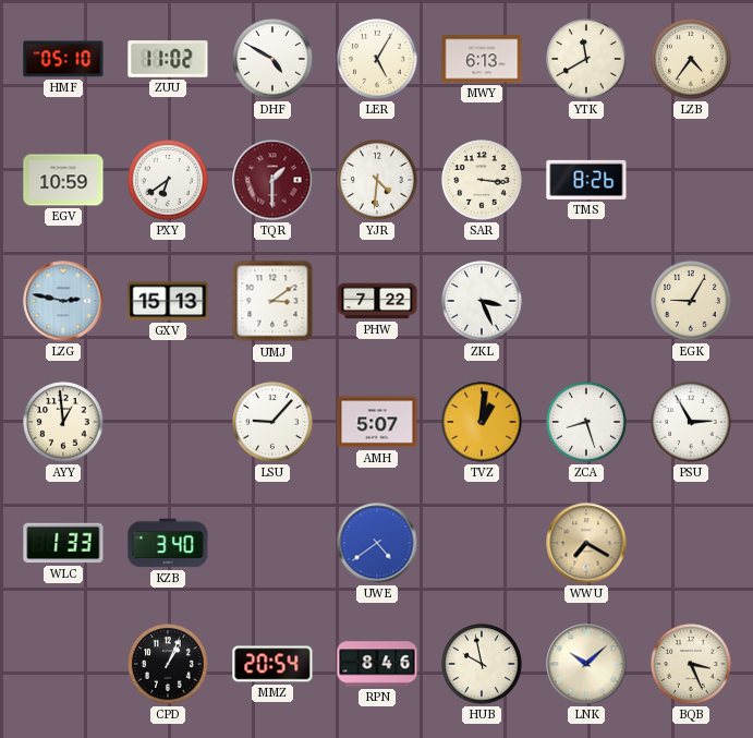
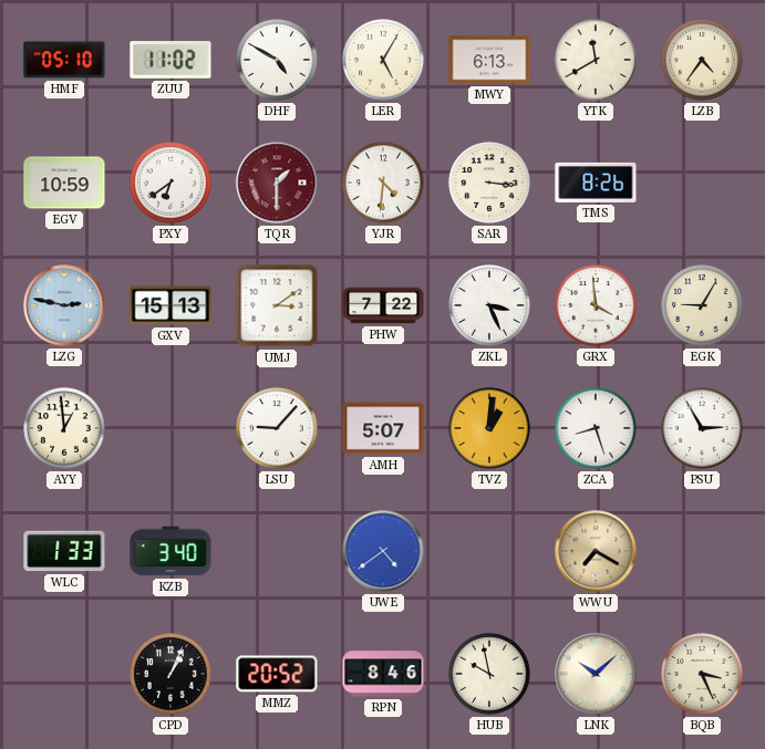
GRX: none -> 3:59
MMZ: 20:54 -> 20:52
